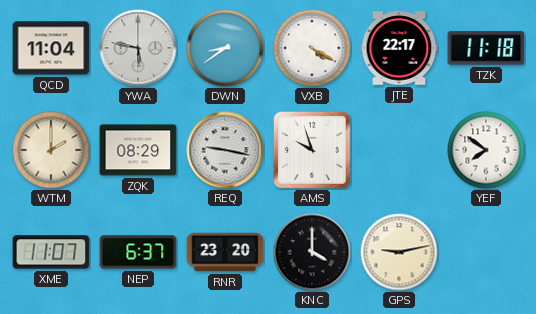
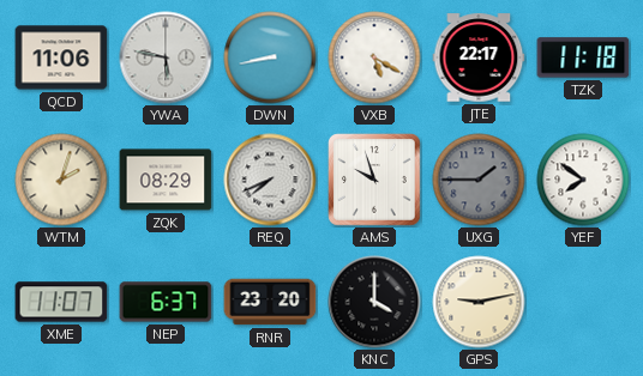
QCD: 11:04 -> 11:06
DWN: 8:39 -> 8:43
VXB: 4:20 -> 5:20
WTM: 2:00 -> 2:03
REQ: 9:17 -> 7:41
UXG: none -> 1:45
